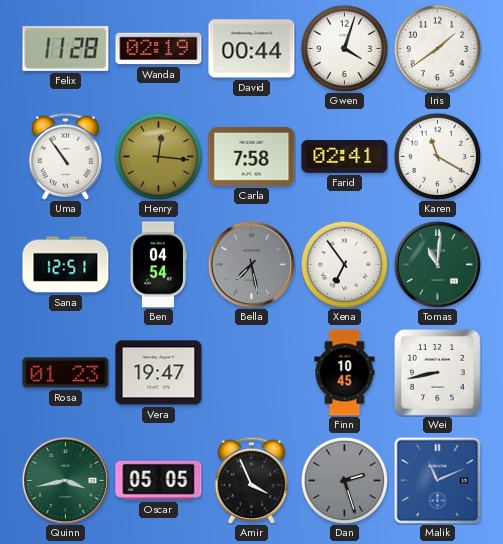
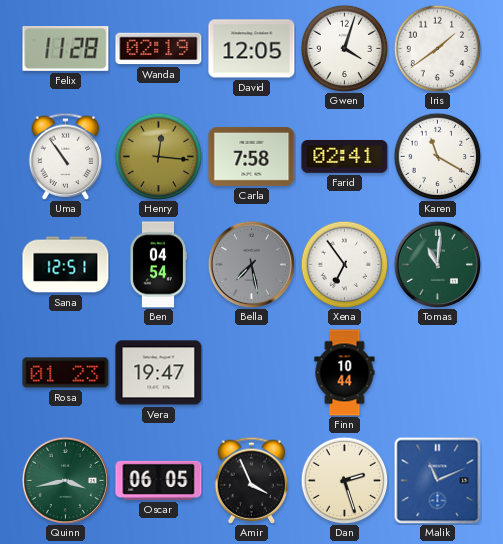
David: 00:44 -> 12:05
Finn: 10:45 -> 10:44
Wei: 8:43 -> none
Oscar: 05:05 -> 06:05
Dan dial: grey -> cream
